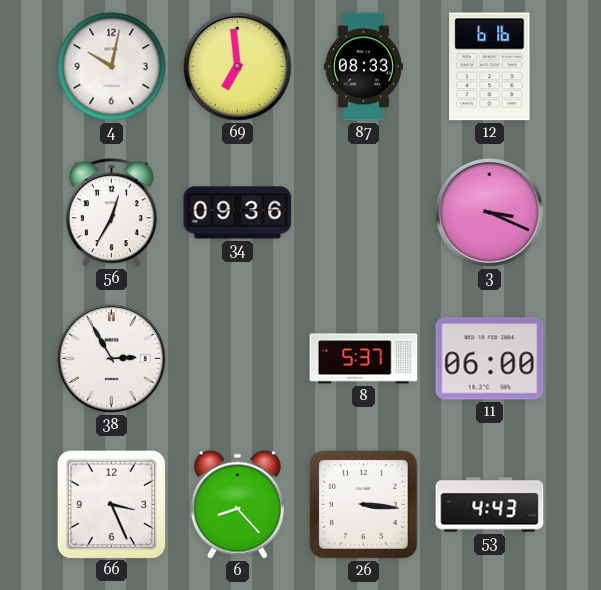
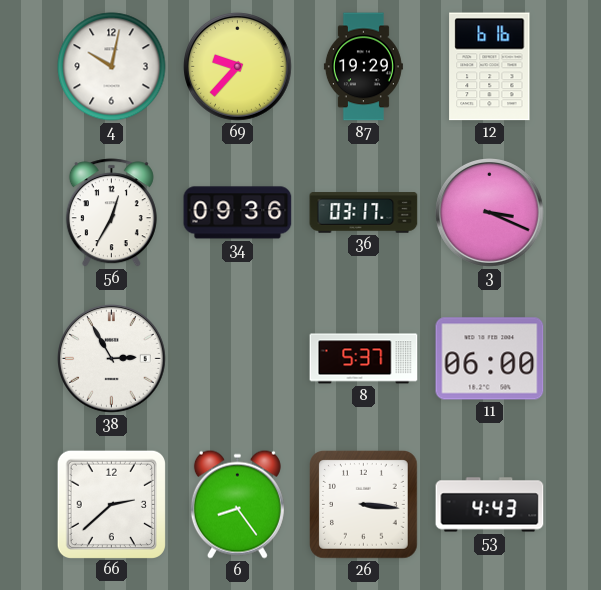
69: 6:59 -> 9:37
87: 08:33 -> 19:29
36: none -> 03:17
66: 3:26 -> 2:38
6: 8:23 -> 8:24
